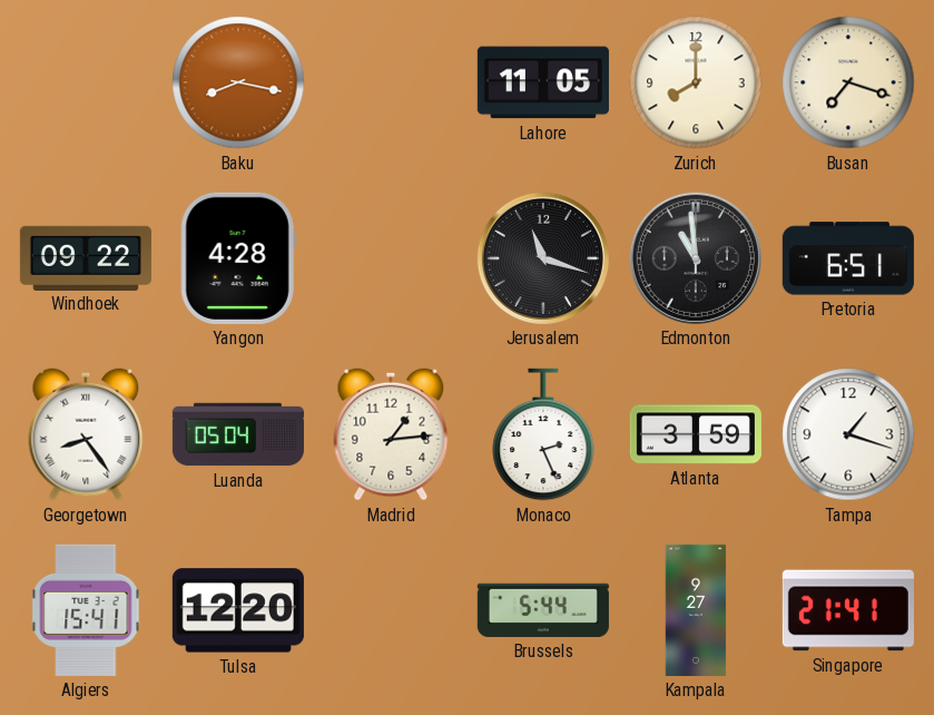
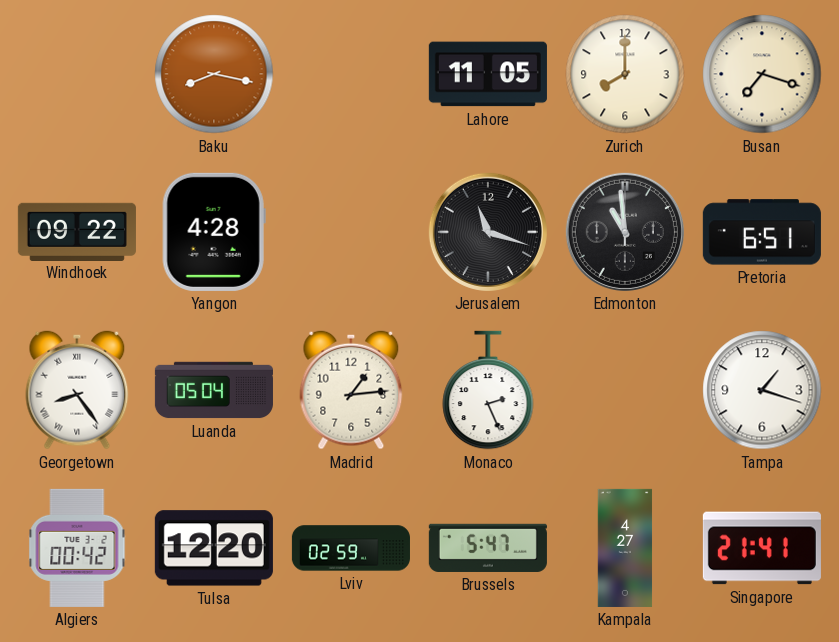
Atlanta: 3:59 -> none
Algiers: 15:41 -> 00:42
Lviv: none -> 02:59
Brussels: 5:44 -> 5:47
Kampala: 9:27 -> 4:27
